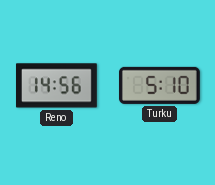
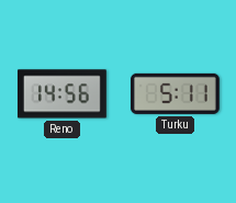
Turku: 5:10 -> 5:11
